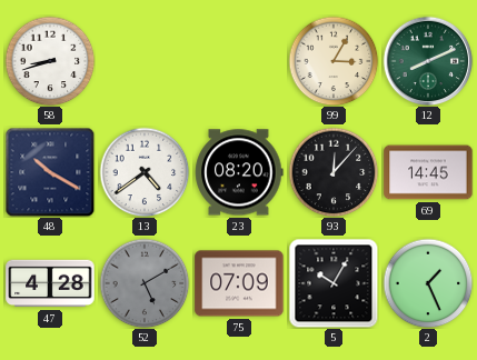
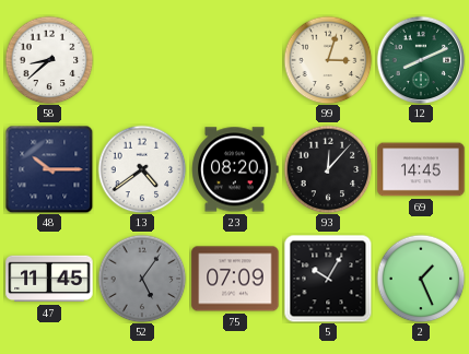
58: 8:42 -> 8:38
99: 3:05 -> 3:03
48: 10:20 -> 10:15
47: 4:28 -> 11:45
52: 5:10 -> 5:06
